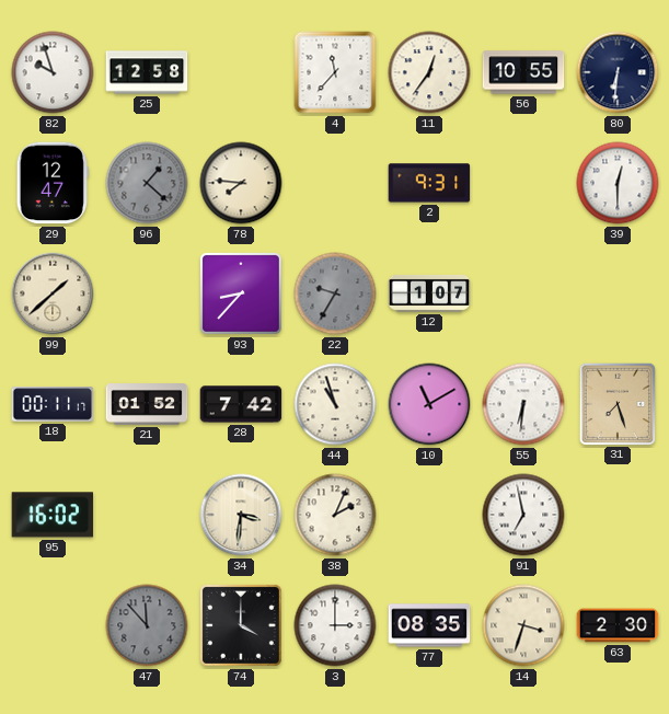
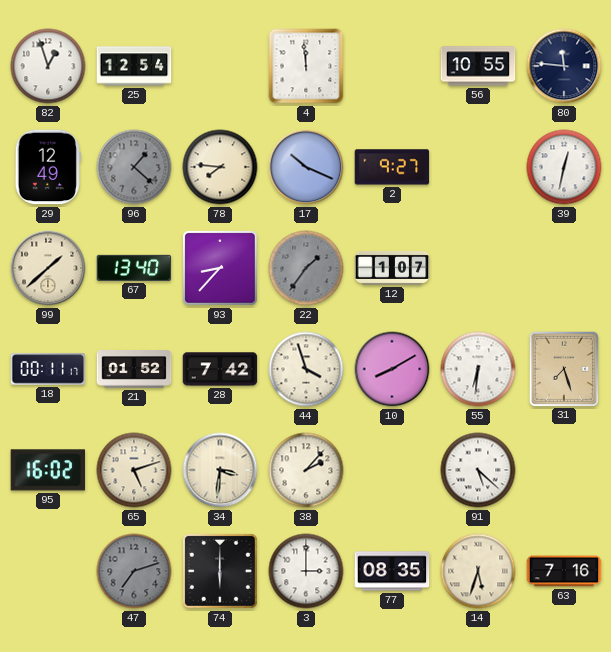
82: 9:57 -> 12:57
25: 12:58 -> 12:54
4: 11:37 -> 11:59
11: 12:36 -> none
80: 6:31 -> 11:46
29: 12:47 -> 12:49
17: none -> 10:19
2: 9:31 -> 9:27
39: 12:30 -> 12:32
67: none -> 13:40
22: 9:35 -> 1:36
44: 10:57 -> 3:57
10: 11:10 -> 8:10
65: none -> 5:12
38: 2:04 -> 2:07
91: 6:58 -> 5:22
47: 11:53 -> 7:12
74: 4:00 -> 6:00
14: 3:33 -> 5:33
63: 2:30 -> 7:16
